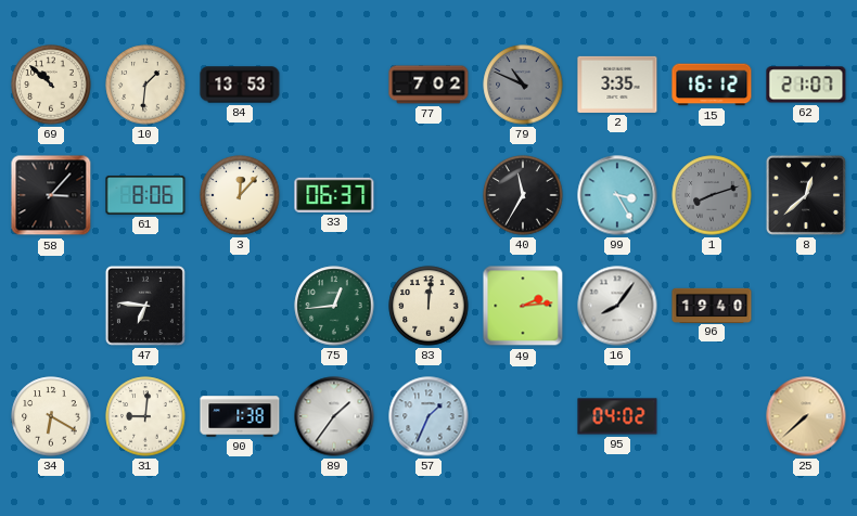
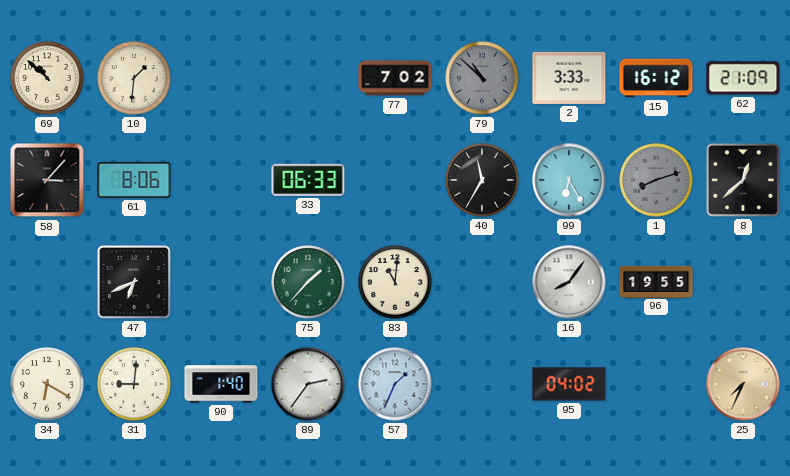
84: 13:53 -> none
79: 10:49 -> 10:52
2: 3:35 -> 3:33
62: 21:07 -> 21:09
3: 12:07 -> none
33: 06:37 -> 06:33
99: 3:25 -> 6:25
47: 6:46 -> 6:41
75: 12:44 -> 1:37
83: 12:01 -> 11:01
49: 2:14 -> none
96: 19:40 -> 19:55
90: 1:38 -> 1:40
89: 1:36 -> 2:36
25: 7:38 -> 7:34
